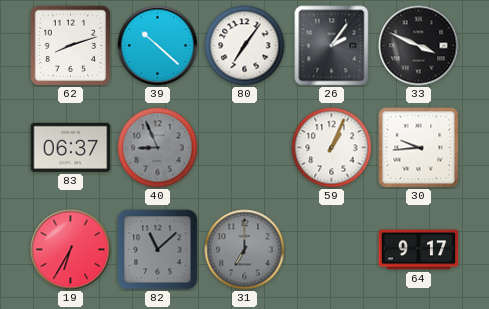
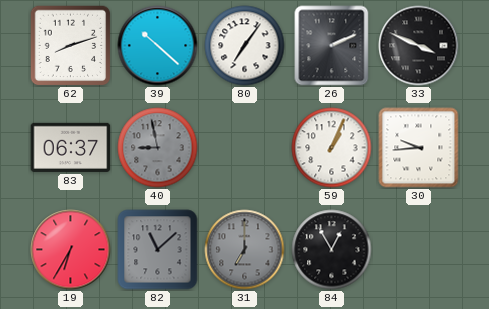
26: 2:06 -> 2:11
40: 8:56 -> 8:58
84: none -> 12:55
64: 9:17 -> none
